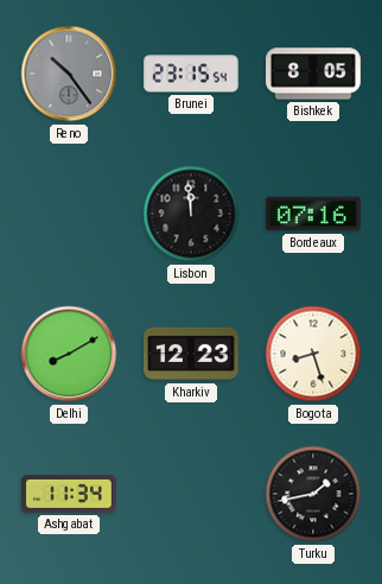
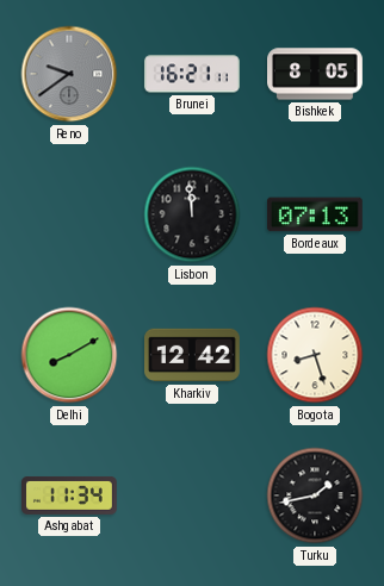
Reno: 10:24 -> 9:39
Brunei: 23:15 -> 16:21
Bordeaux: 07:16 -> 07:13
Kharkiv: 12:23 -> 12:42
